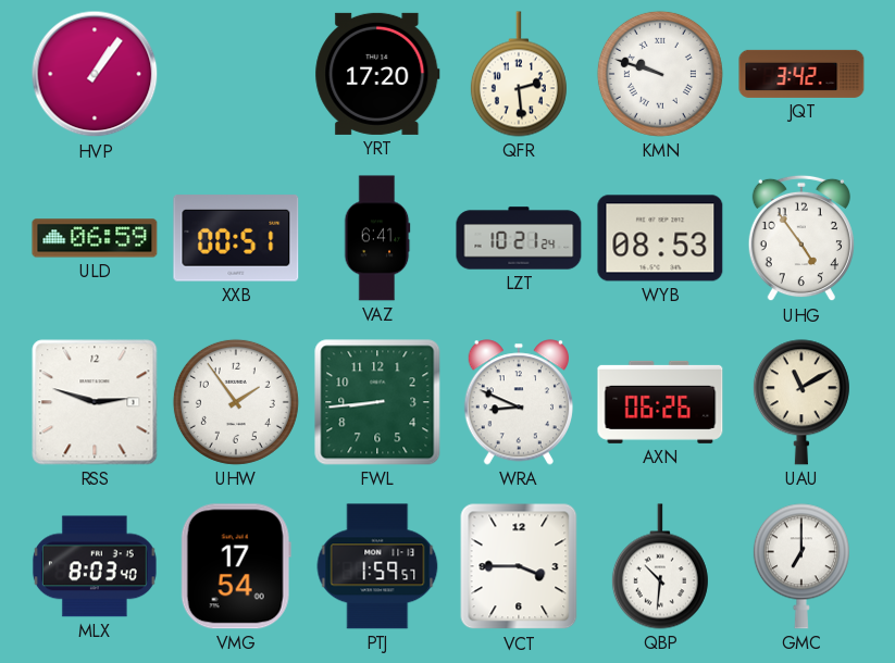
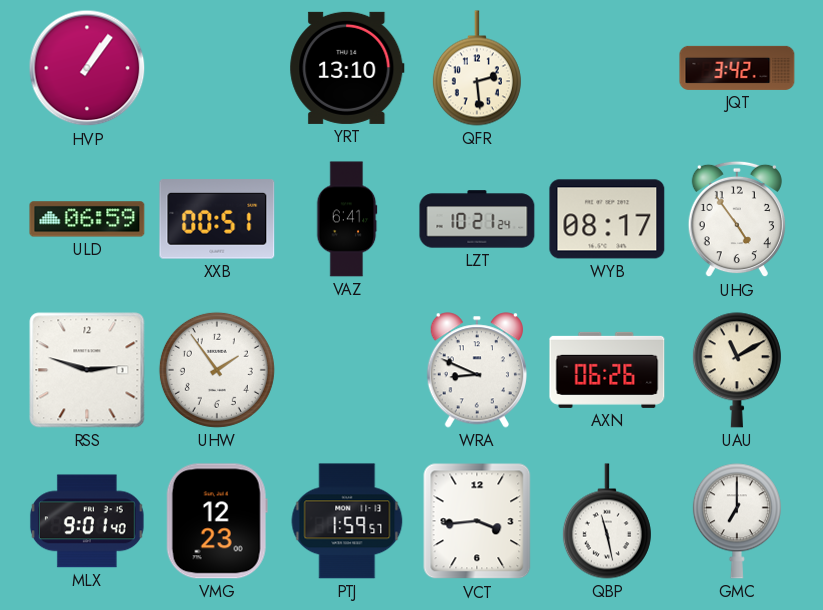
YRT: 17:20 -> 13:10
KMN: 9:48 -> none
WYB: 08:53 -> 08:17
FWL: 8:44 -> none
MLX: 8:03 -> 9:01
VMG: 17:54 -> 12:23
VCT: 3:45 -> 3:44
QBP: 10:31 -> 11:28
